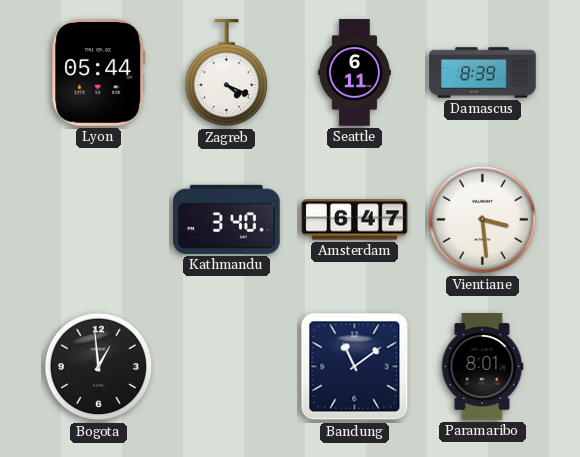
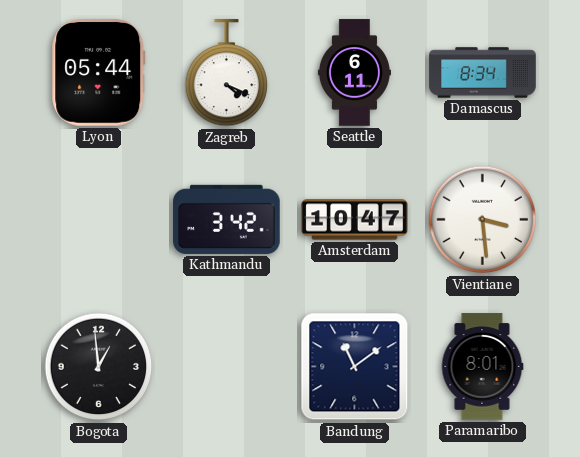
Damascus: 8:39 -> 8:34
Kathmandu: 3:40 -> 3:42
Amsterdam: 6:47 -> 10:47
